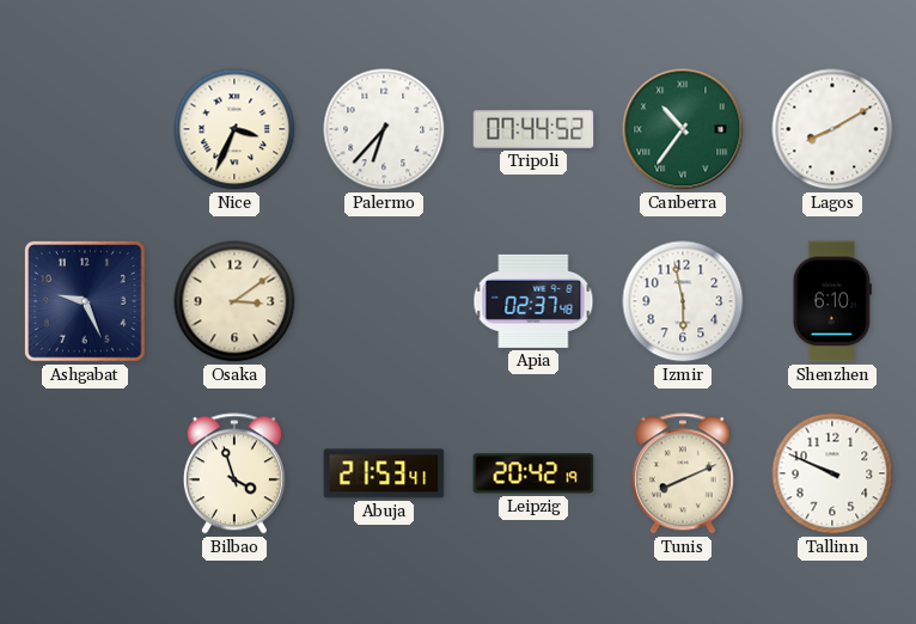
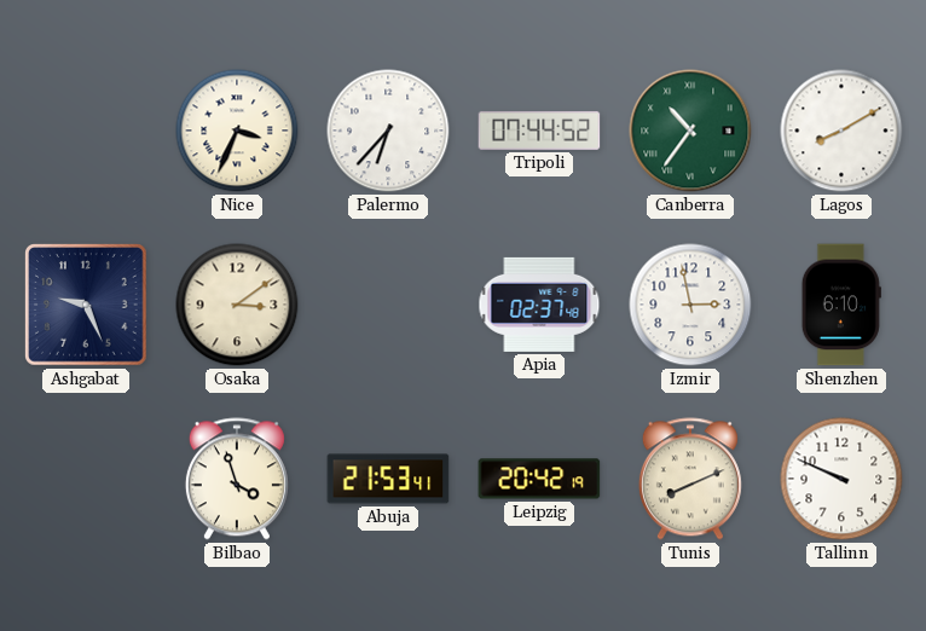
Izmir: 5:58 -> 2:58
